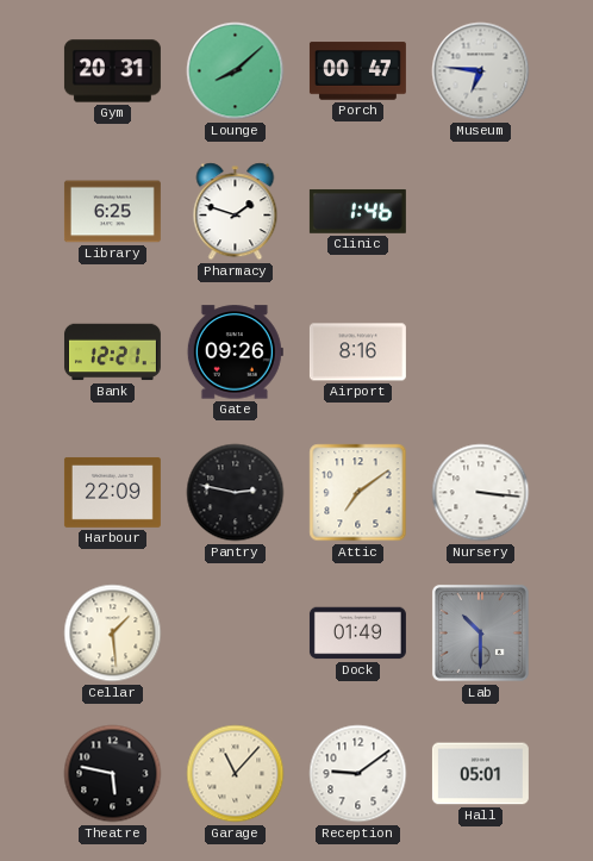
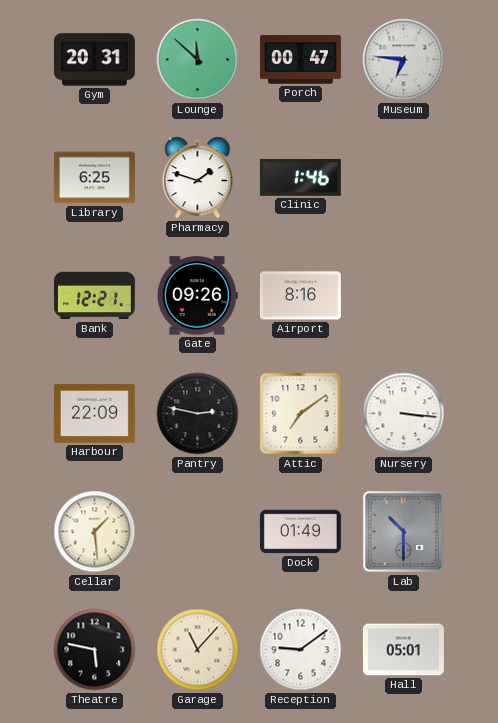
Lounge: 8:08 -> 11:52
